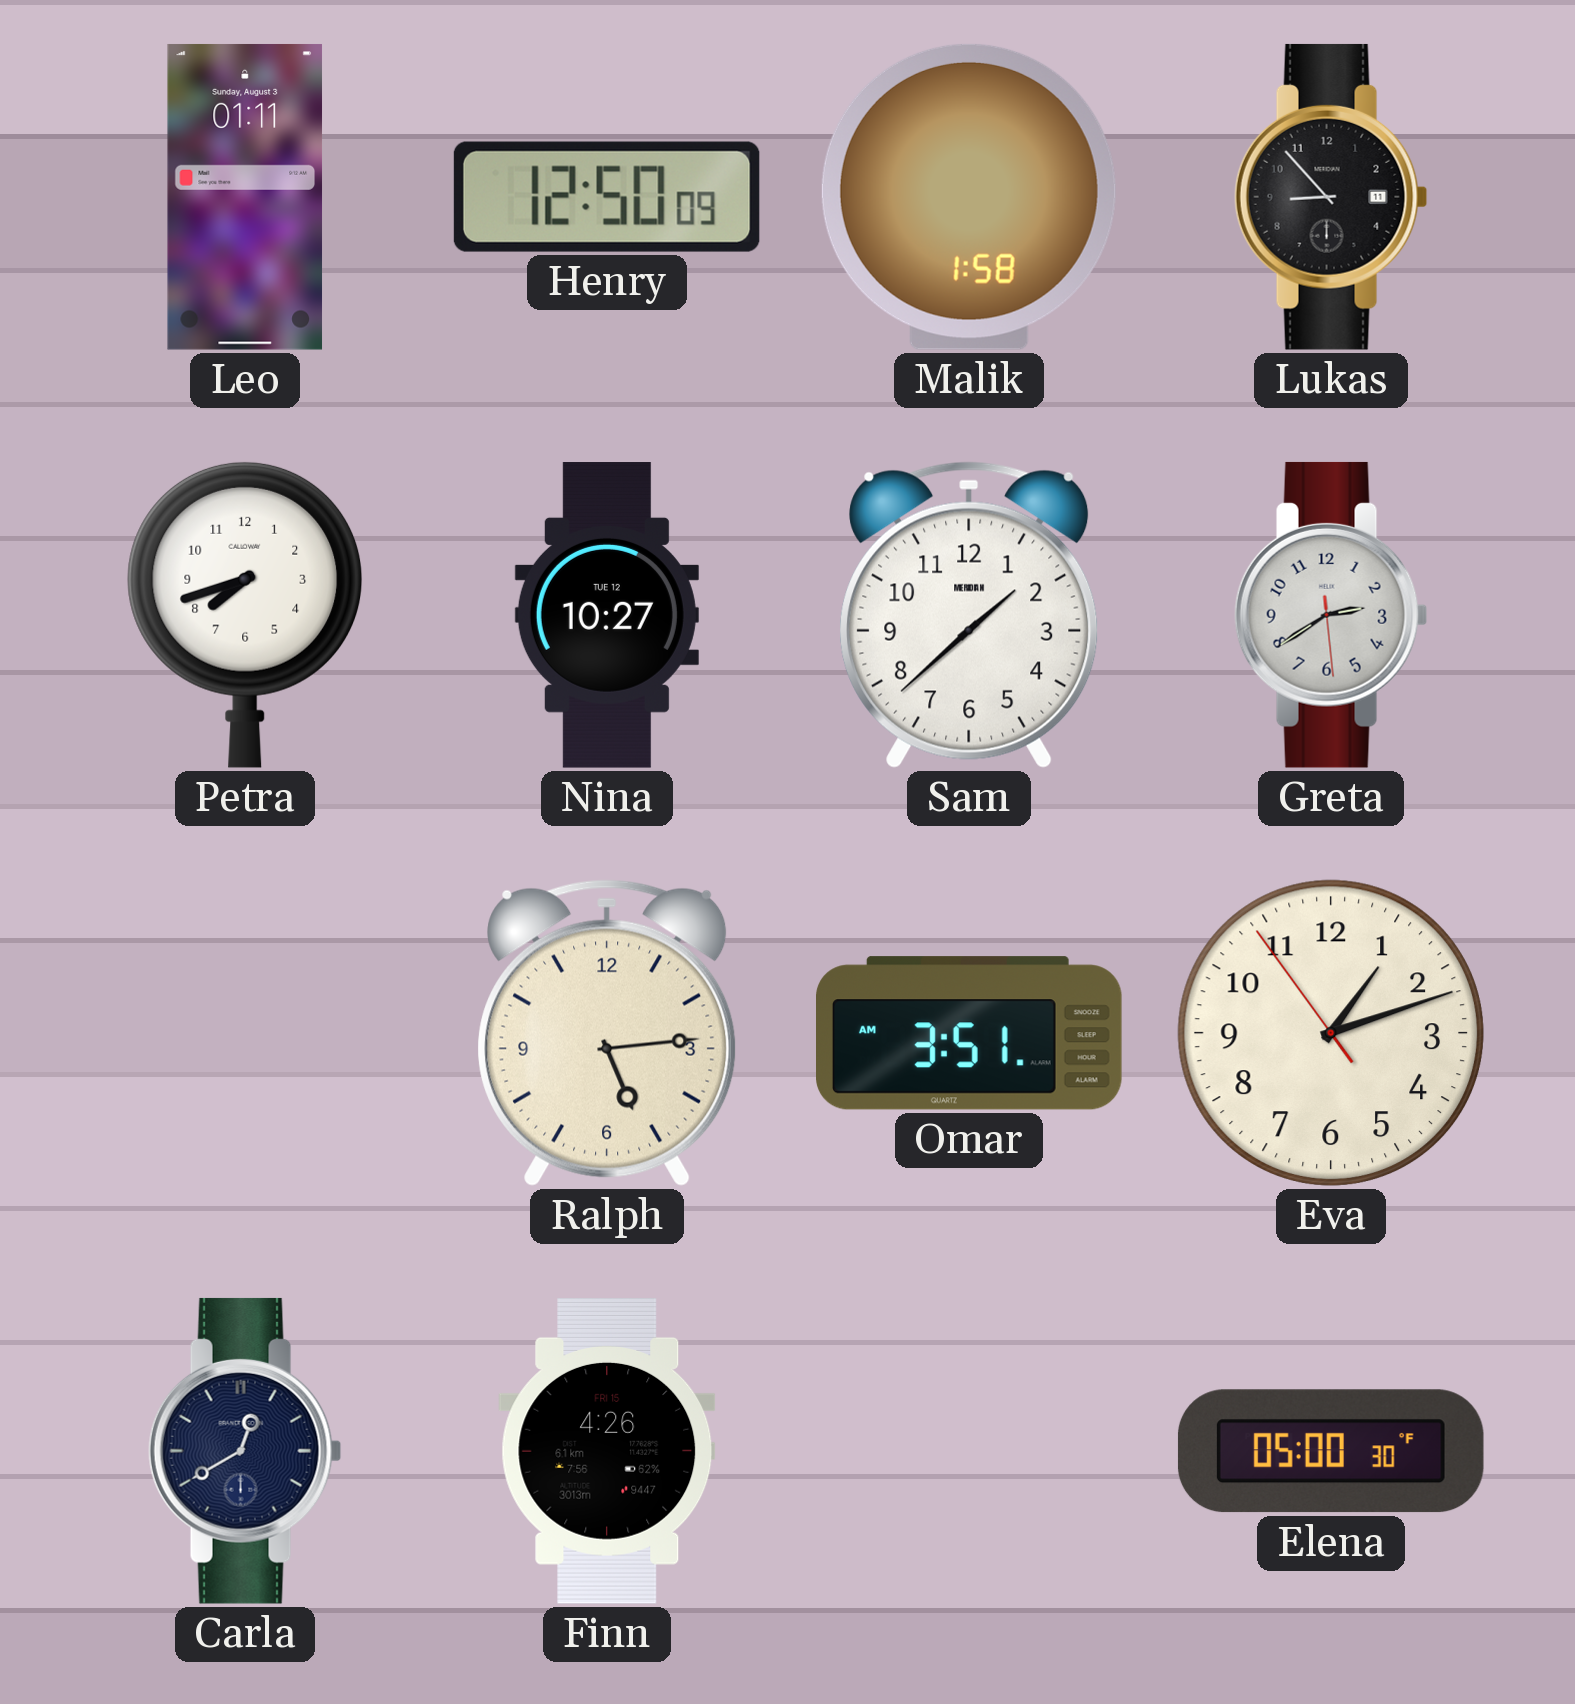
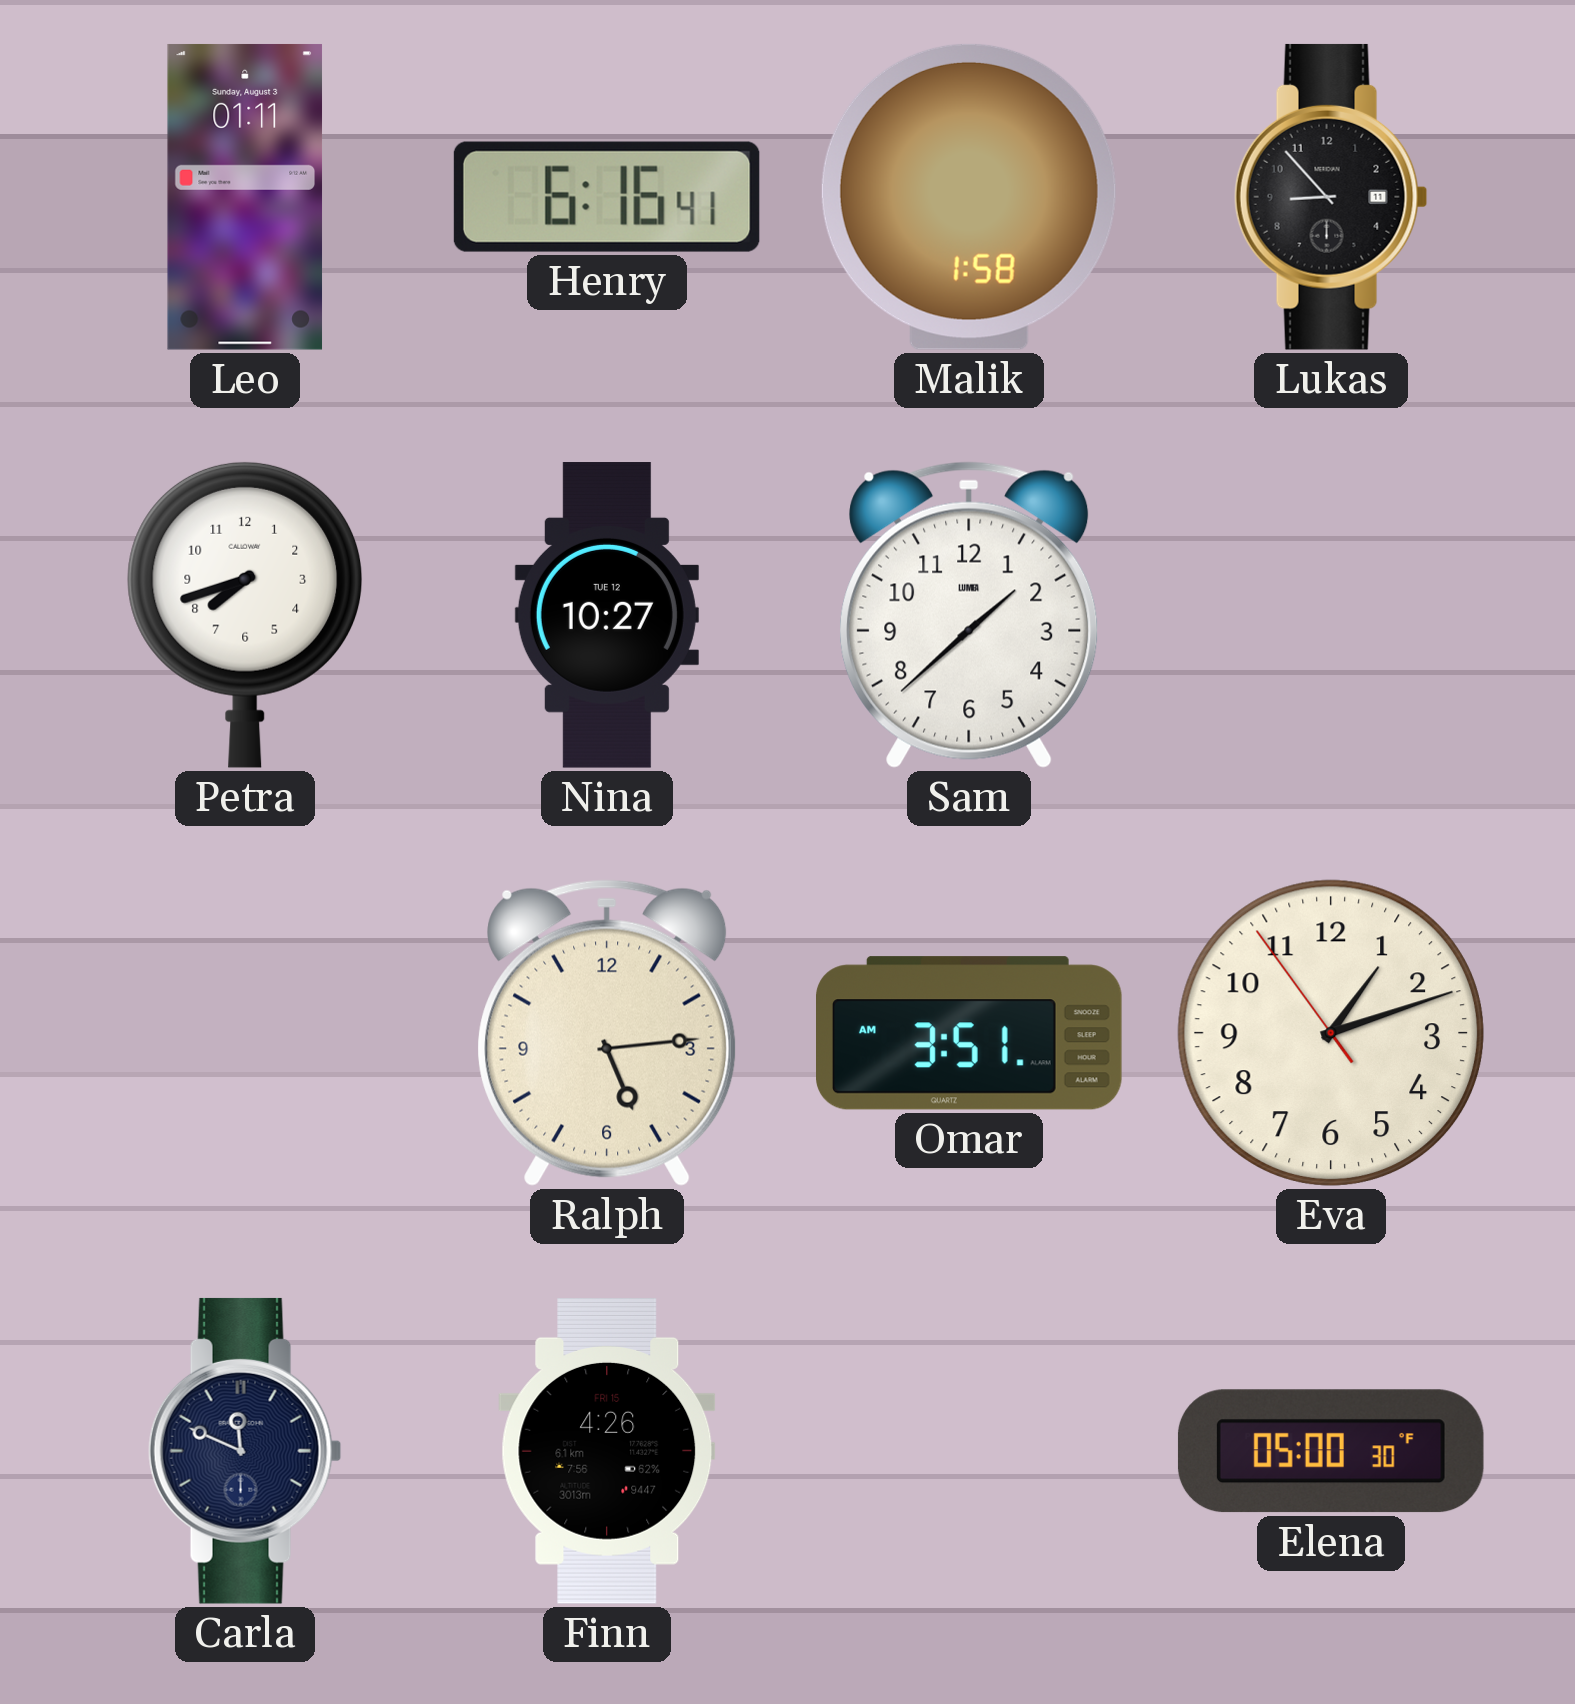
Henry: 12:50 -> 6:16
Sam brand: MERIDIAN -> LUMEA
Greta: 2:39 -> none
Carla: 12:40 -> 11:49
